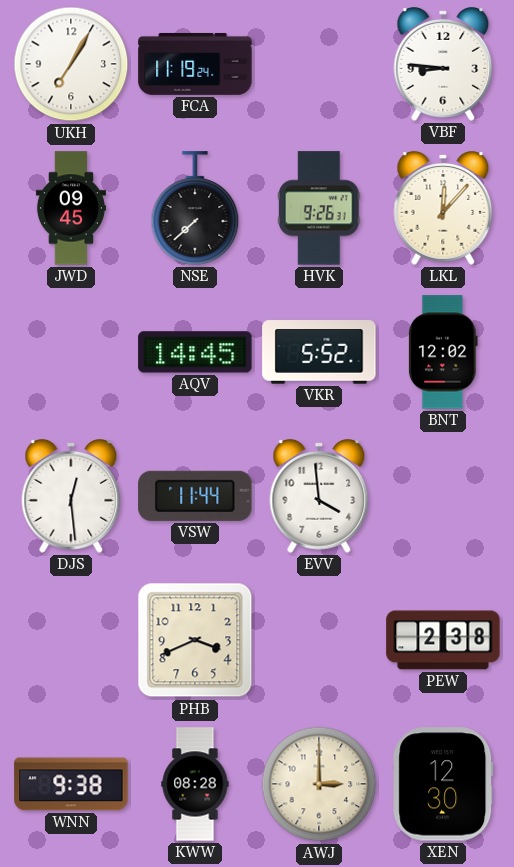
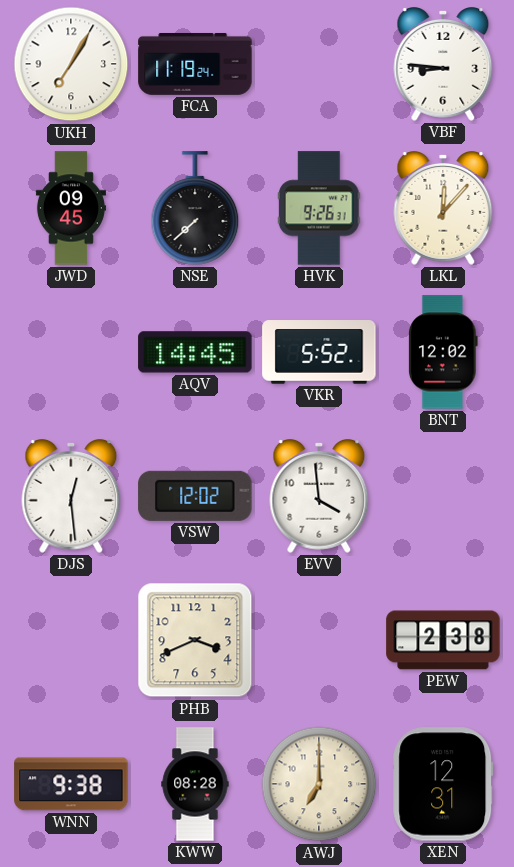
VSW: 11:44 -> 12:02
AWJ: 3:00 -> 7:00
XEN: 12:30 -> 12:31
